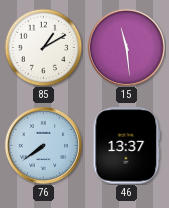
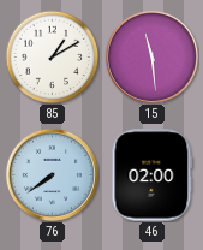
46: 13:37 -> 02:00
